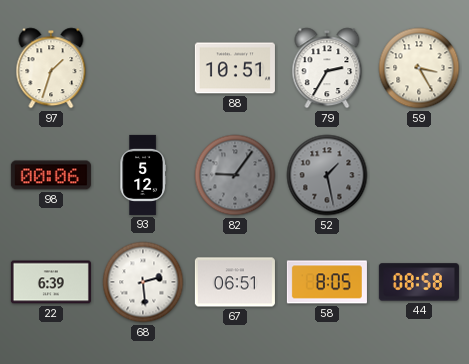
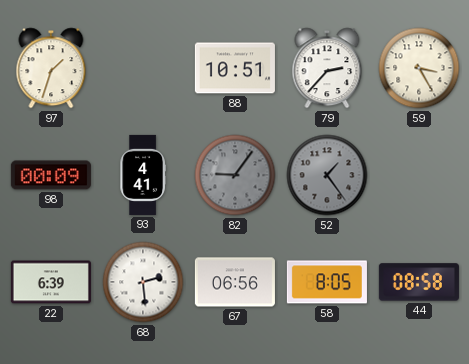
79: 2:35 -> 2:37
98: 00:06 -> 00:09
93: 5:12 -> 4:41
52: 1:28 -> 1:24
67: 06:51 -> 06:56
